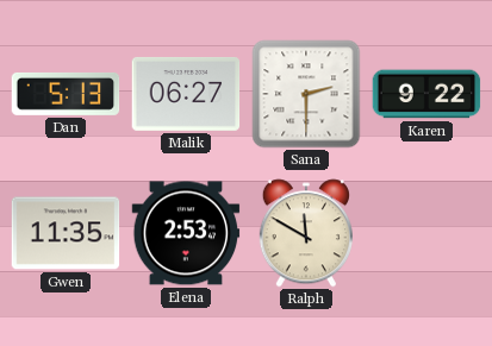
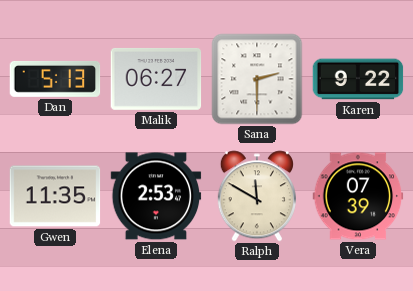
Vera: none -> 07:39
